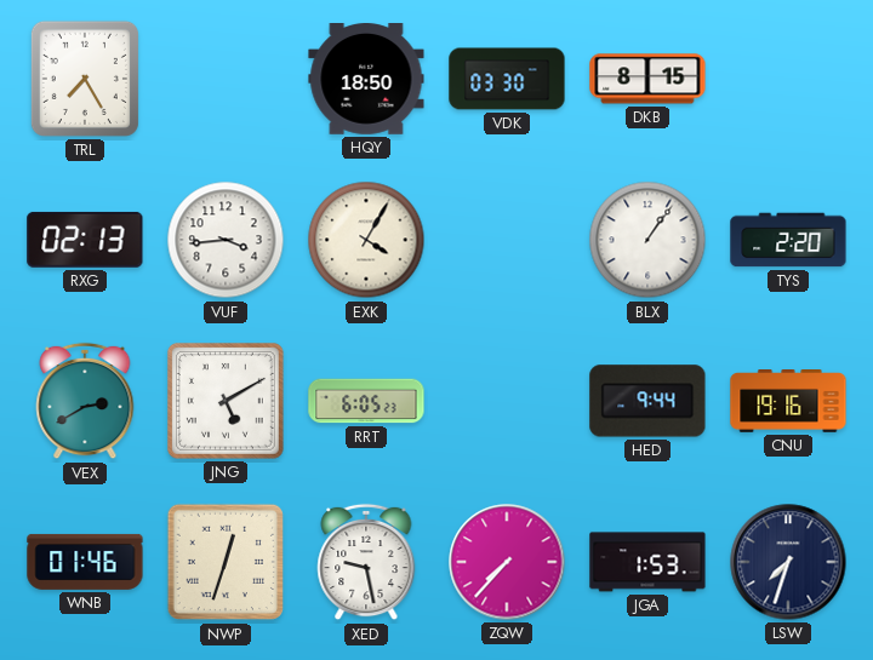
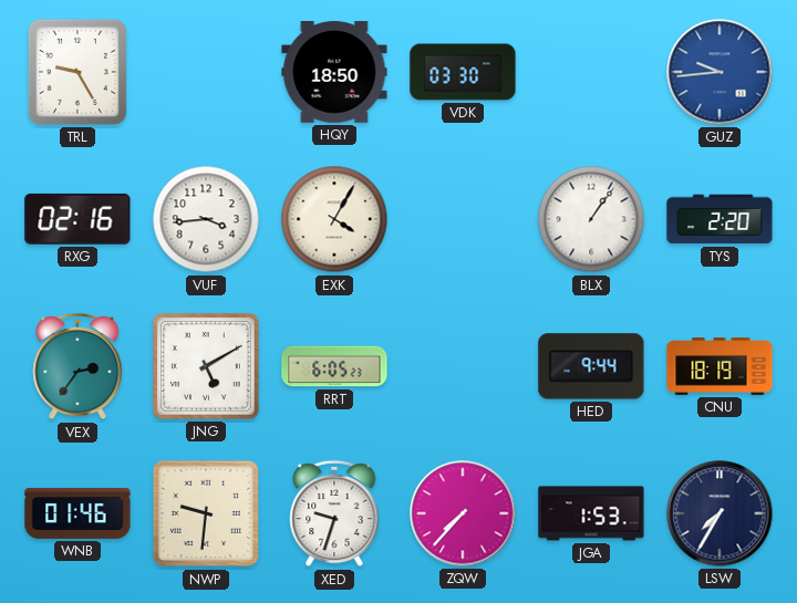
TRL: 7:25 -> 9:25
DKB: 8:15 -> none
GUZ: none -> 9:44
RXG: 02:13 -> 02:16
VEX: 2:40 -> 2:36
CNU: 19:16 -> 18:19
NWP: 12:33 -> 9:31
XED: 9:28 -> 9:33
LSW: 7:33 -> 7:35
